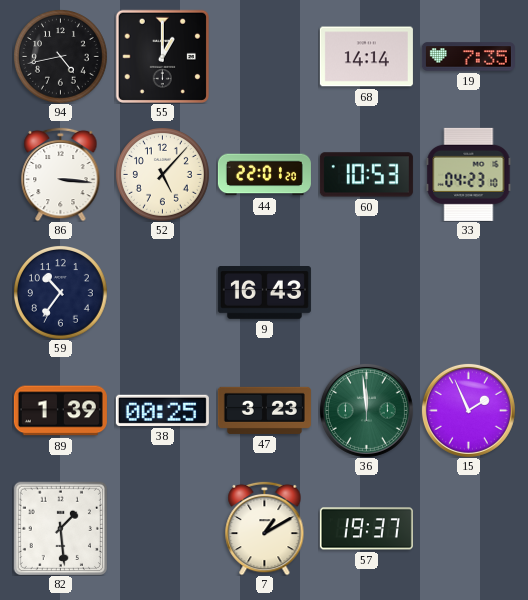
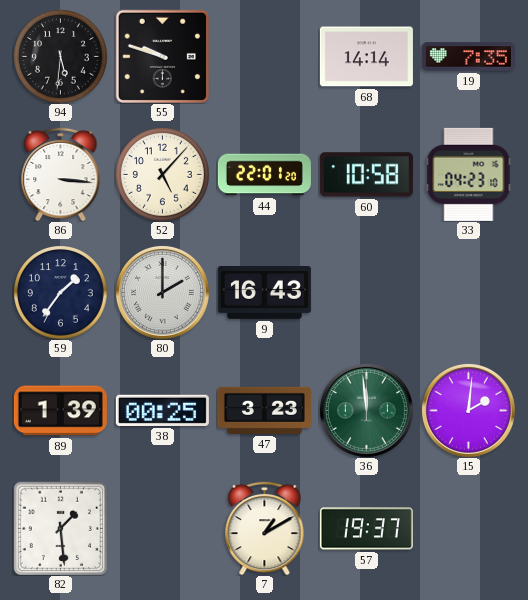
94: 4:43 -> 5:31
55: 1:00 -> 9:48
60: 10:53 -> 10:58
59: 10:36 -> 1:36
80: none -> 2:00
15: 1:56 -> 2:01
